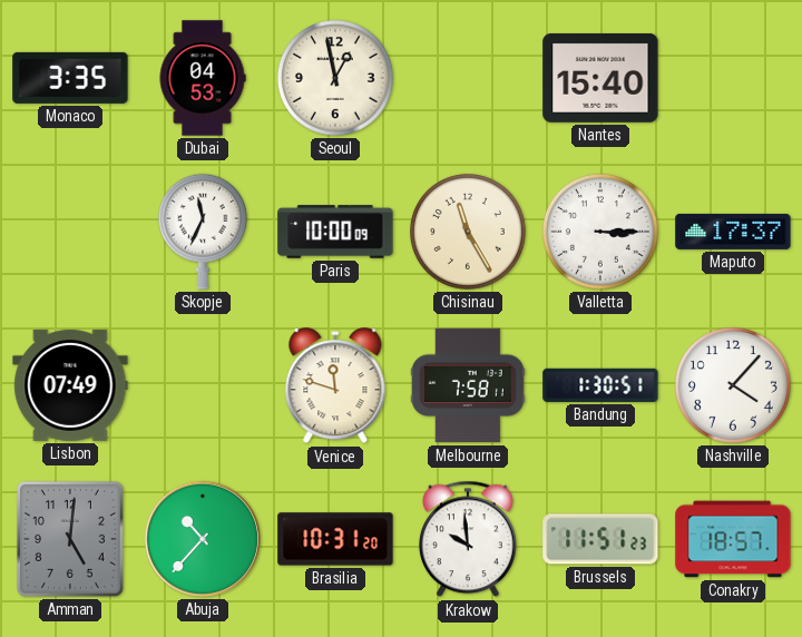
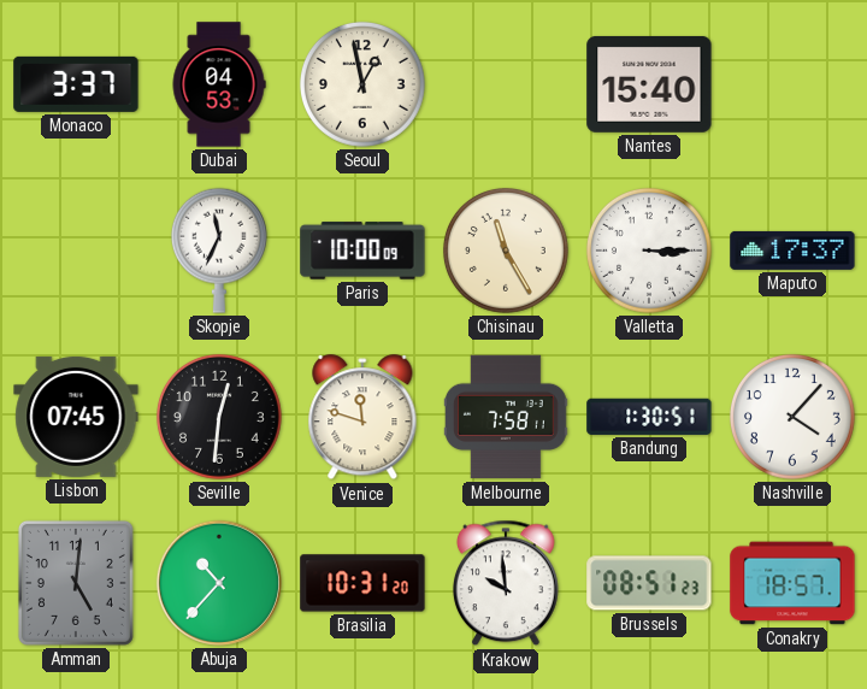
Monaco: 3:35 -> 3:37
Lisbon: 07:49 -> 07:45
Seville: none -> 12:31
Brussels: 11:51 -> 08:51
